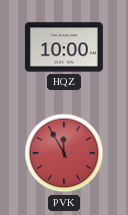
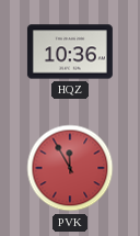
HQZ: 10:00 -> 10:36
